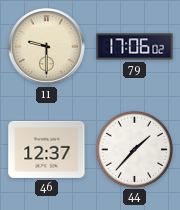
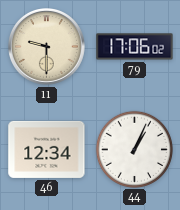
46: 12:37 -> 12:34
44: 1:37 -> 1:04
